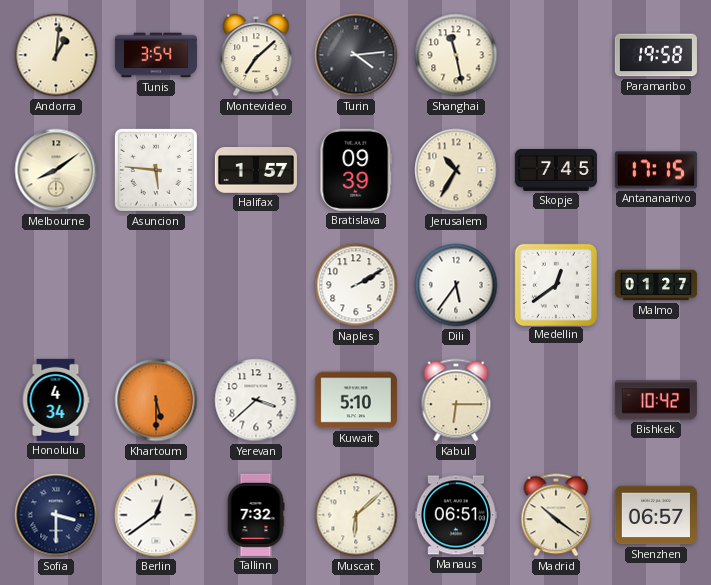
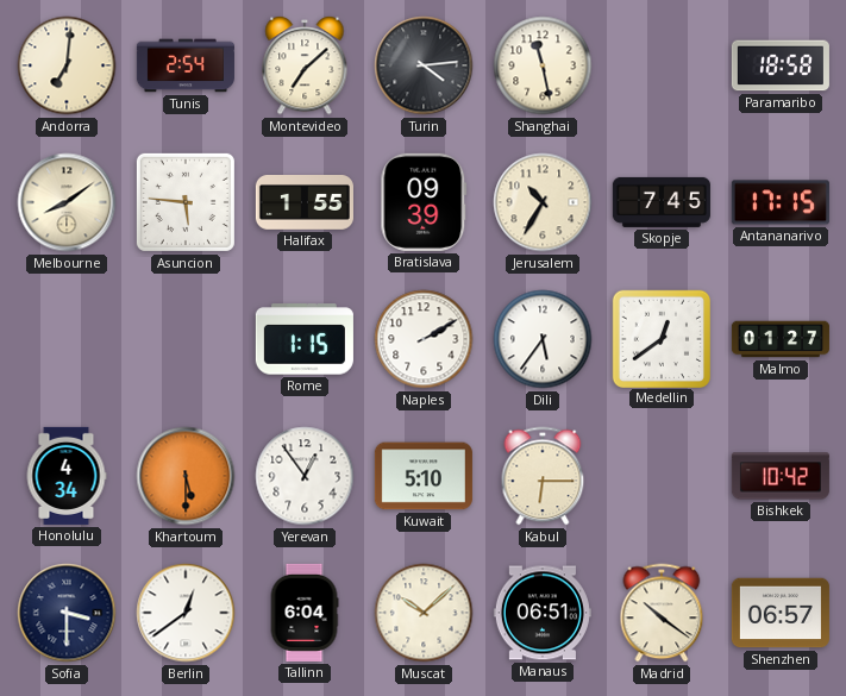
Andorra: 1:01 -> 7:01
Tunis: 3:54 -> 2:54
Paramaribo: 19:58 -> 18:58
Halifax: 1:57 -> 1:55
Rome: none -> 1:15
Yerevan: 3:38 -> 12:54
Tallinn: 7:32 -> 6:04
Muscat: 6:08 -> 10:08
